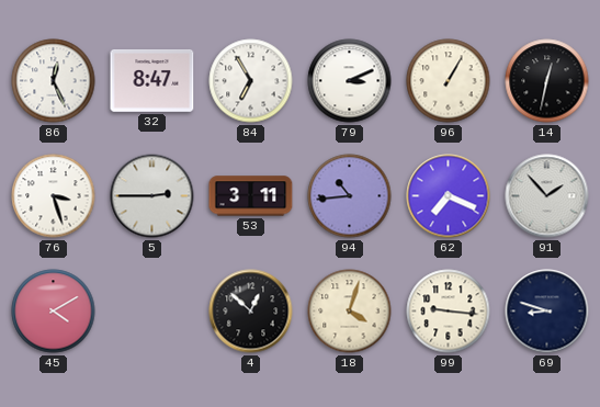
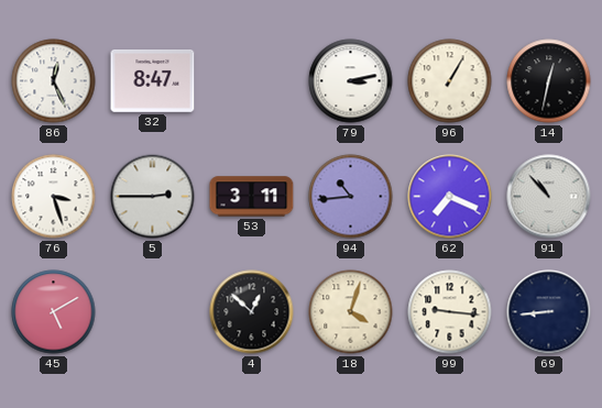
84: 6:55 -> none
79: 3:11 -> 3:13
91: 1:53 -> 10:53
45: 4:10 -> 5:10
69: 8:48 -> 8:44
